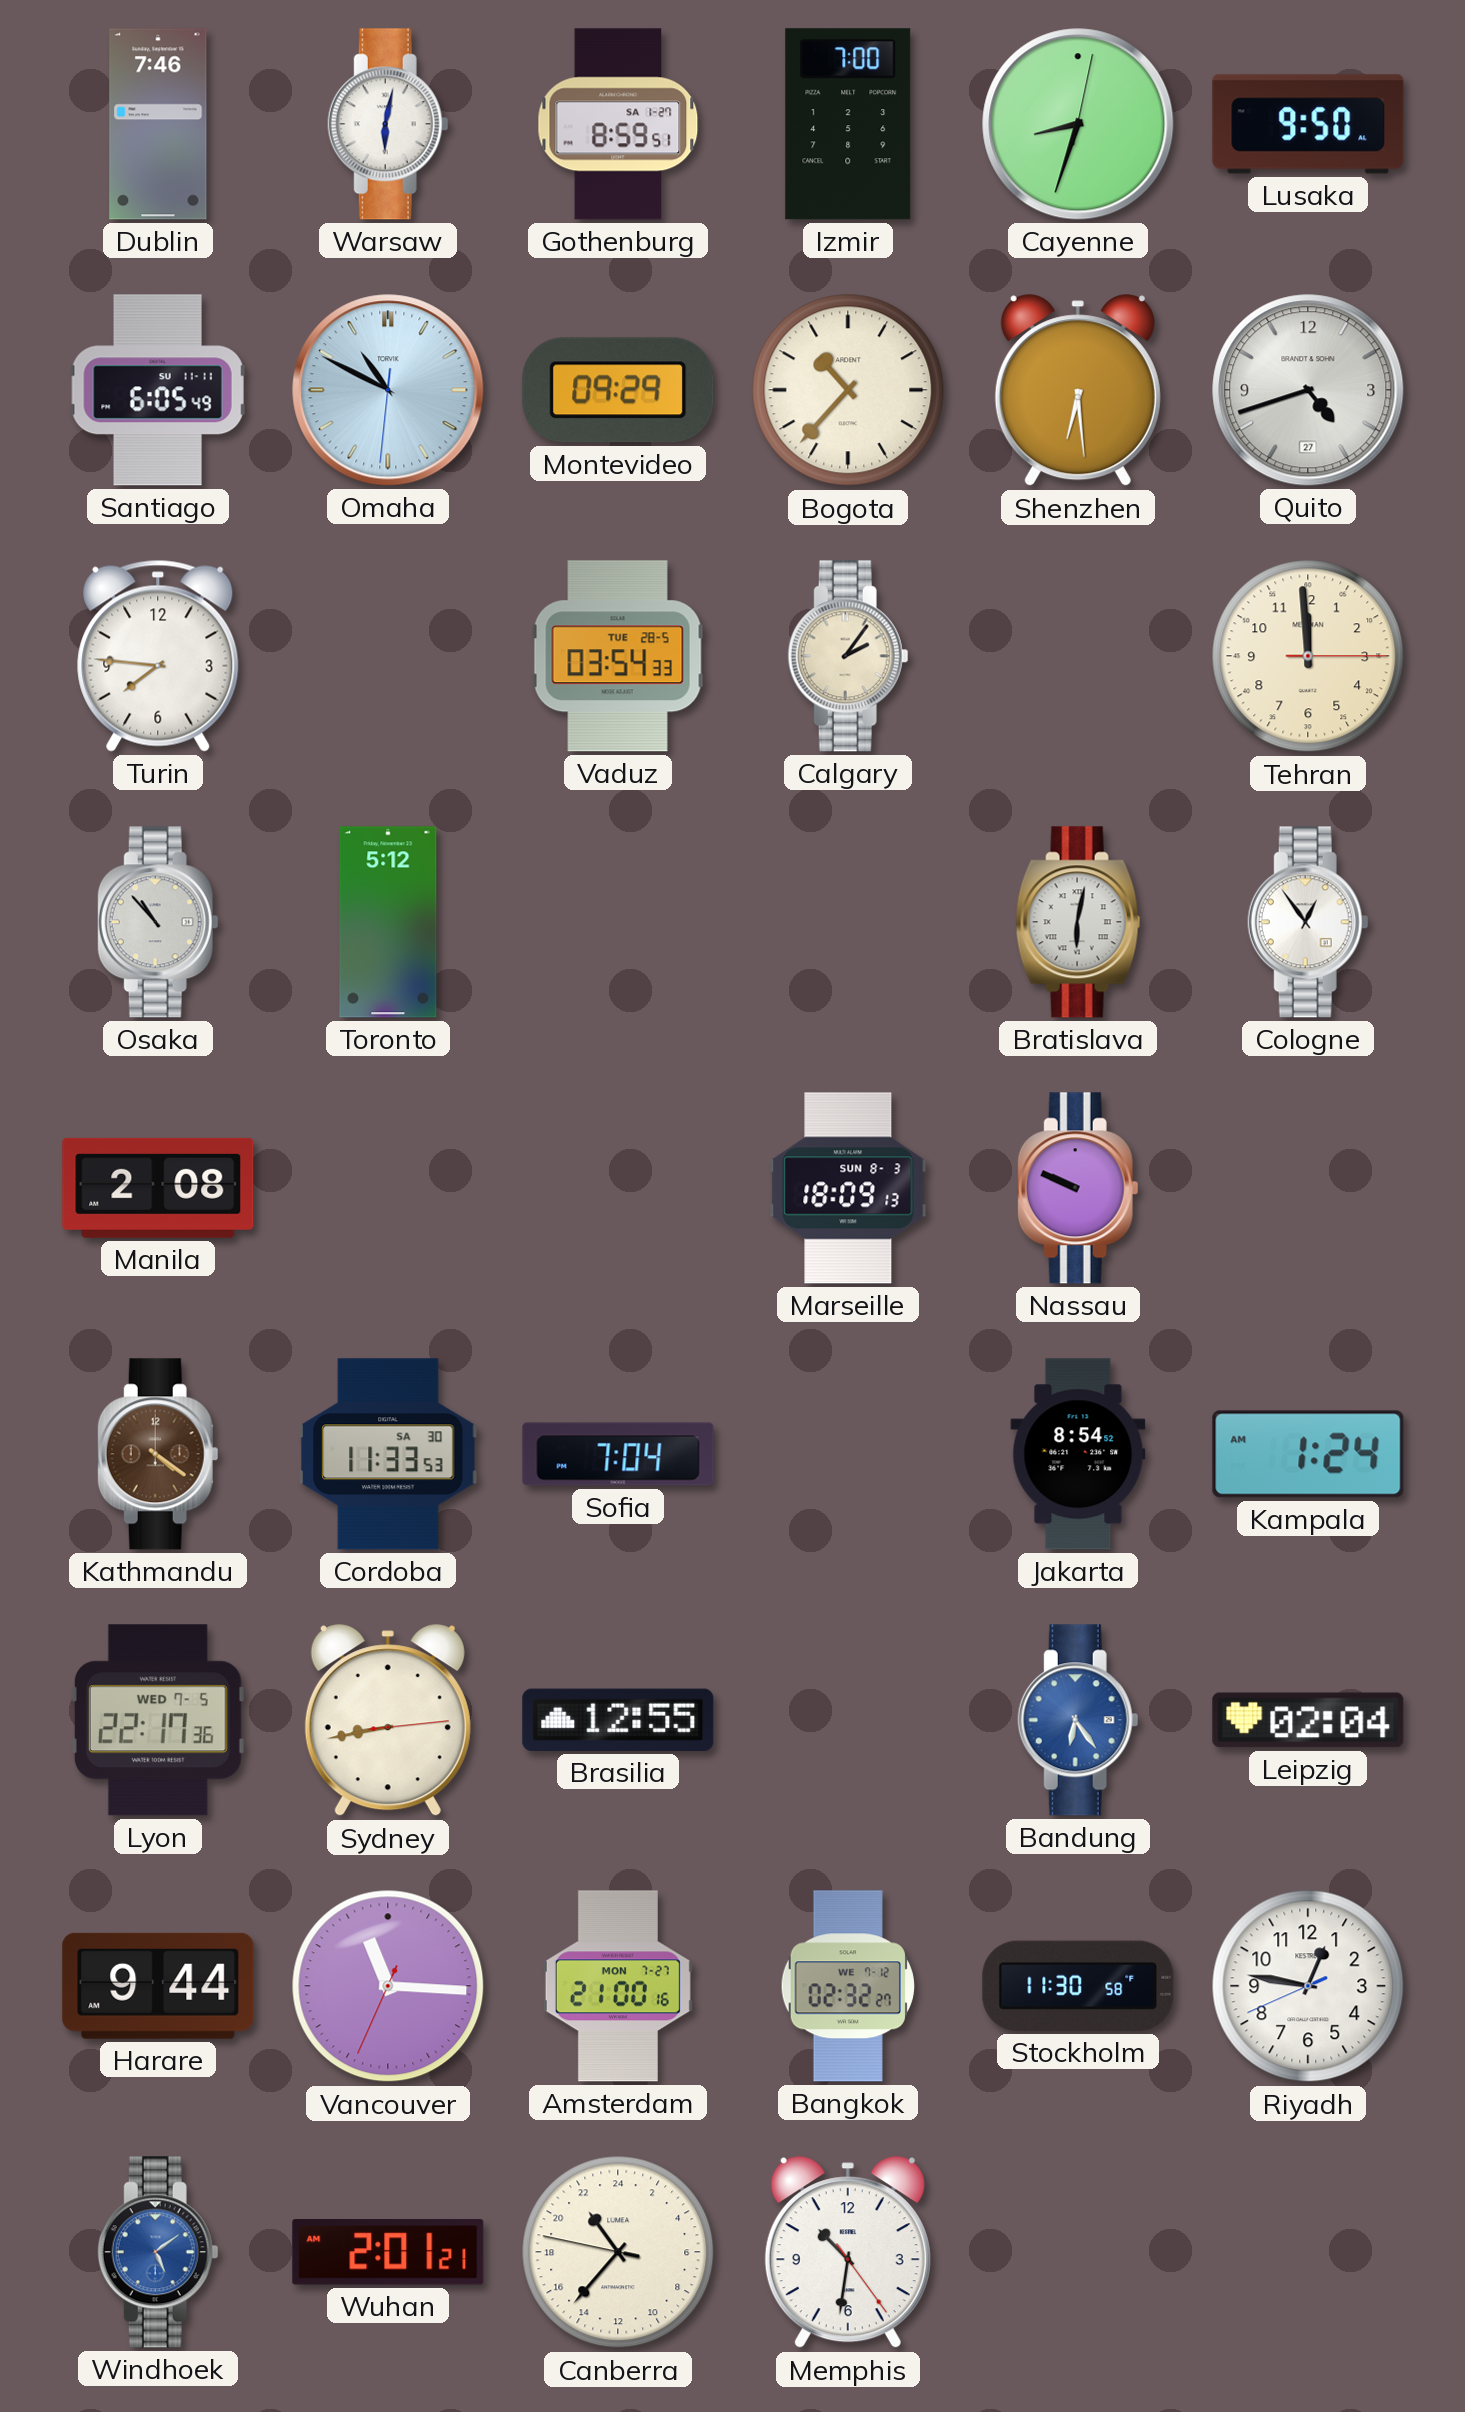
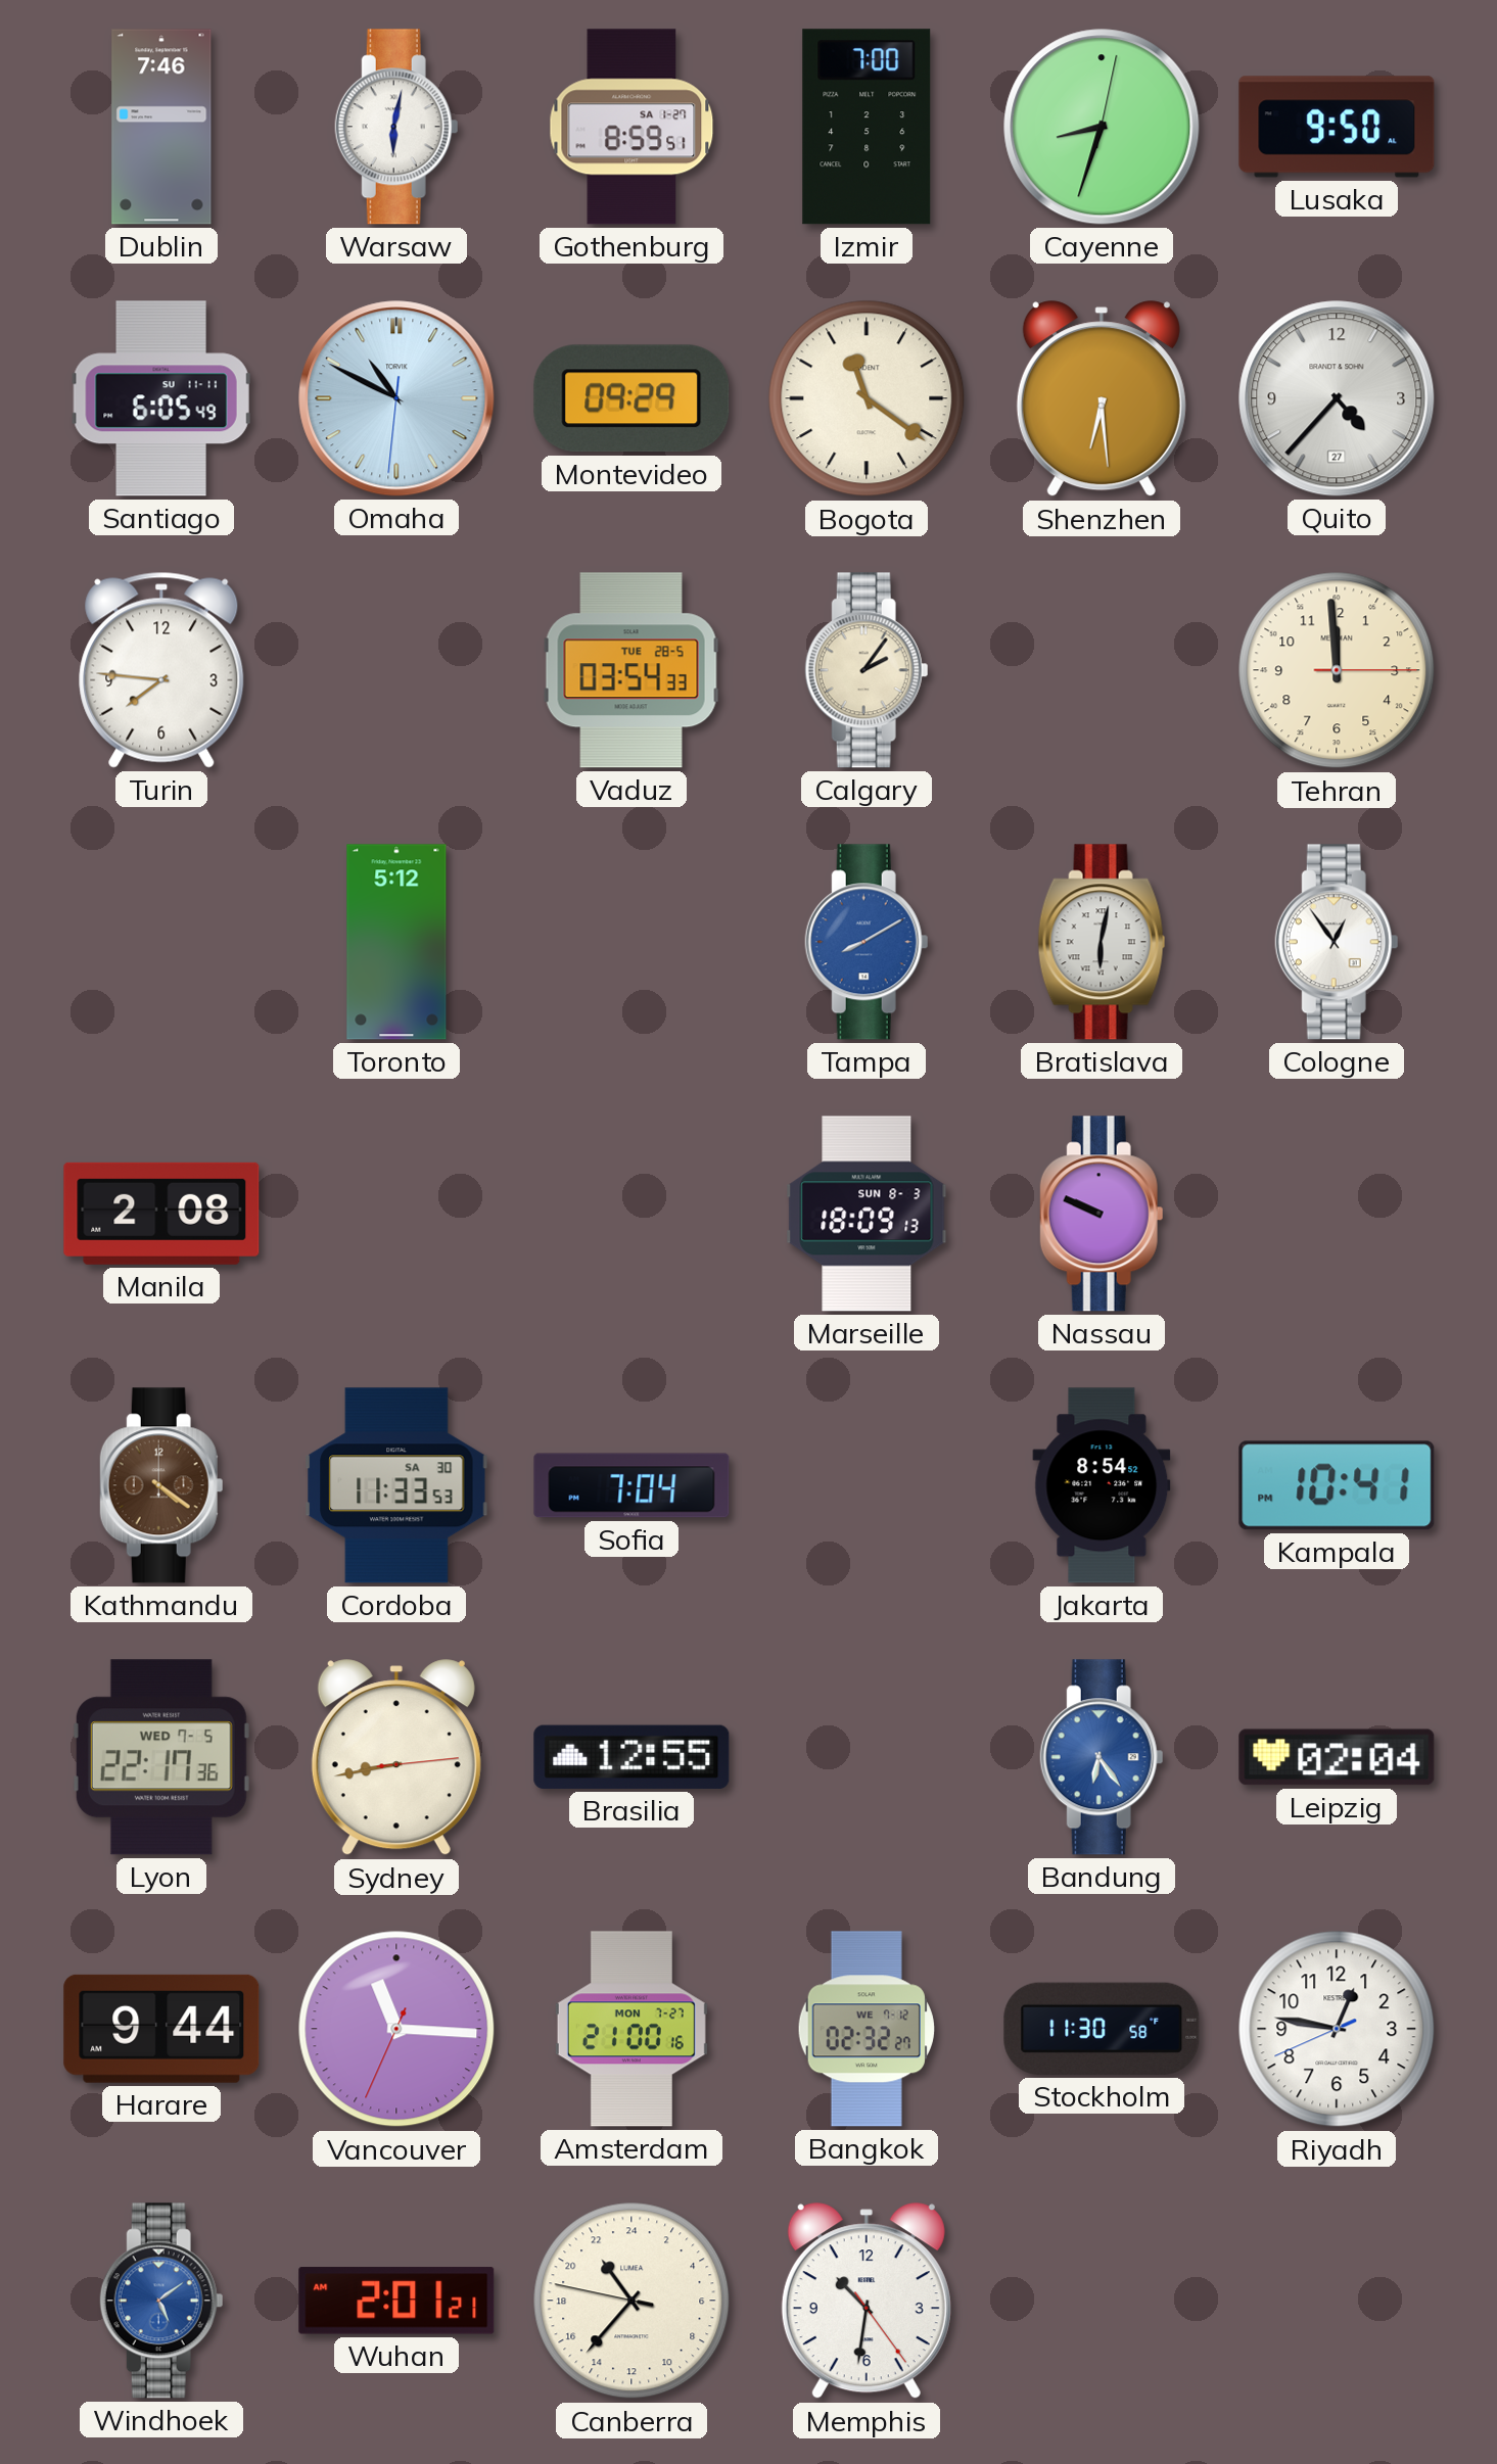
Bogota: 10:37 -> 11:21
Quito: 4:42 -> 4:37
Osaka: 10:53 -> none
Tampa: none -> 8:10
Kampala: 1:24 -> 10:41
